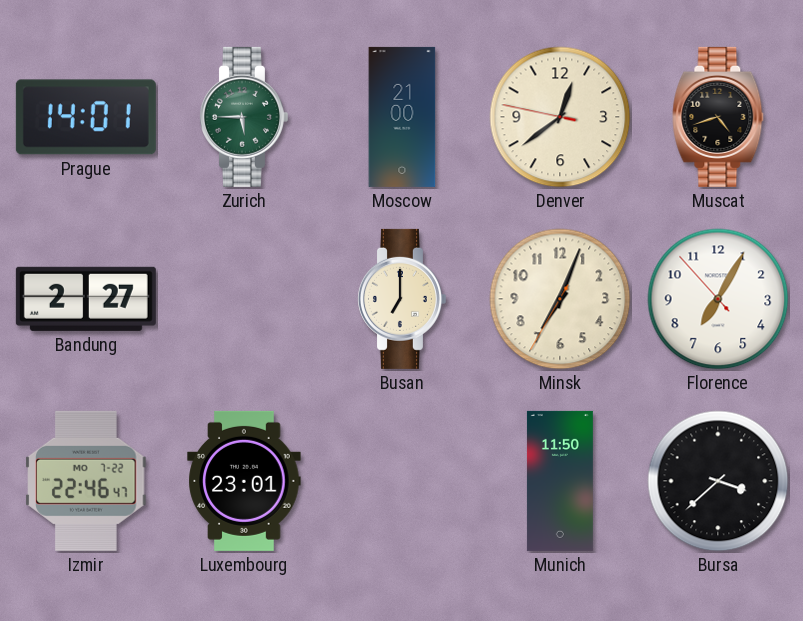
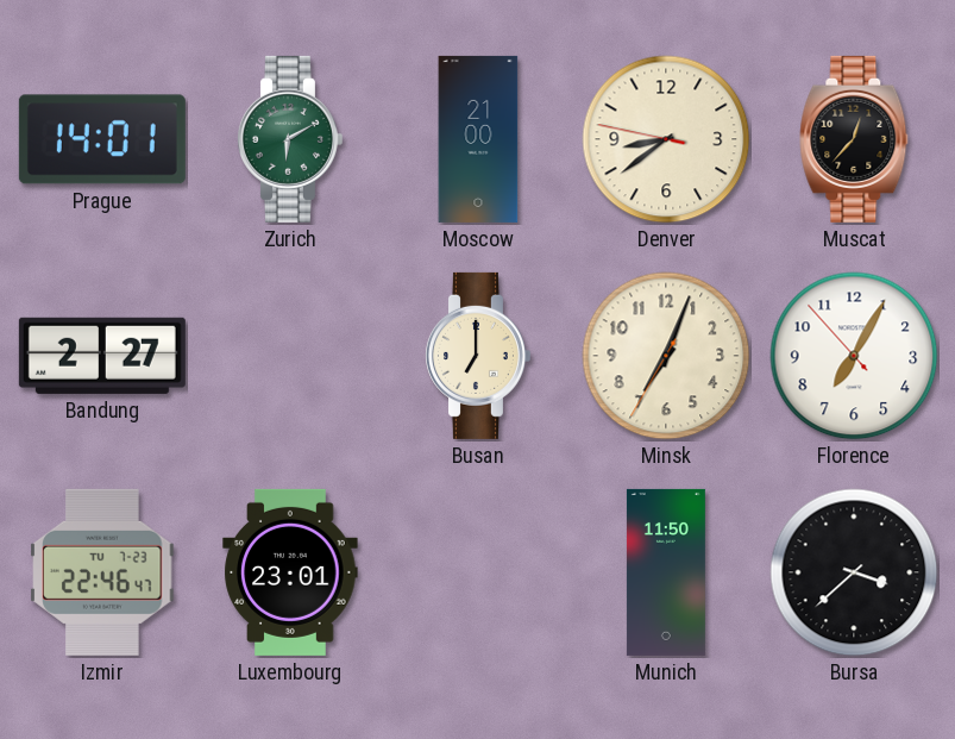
Zurich: 5:45 -> 6:10
Denver: 12:38 -> 8:38
Muscat: 4:42 -> 12:37
Izmir date: MO 7-22 -> TU 7-23
